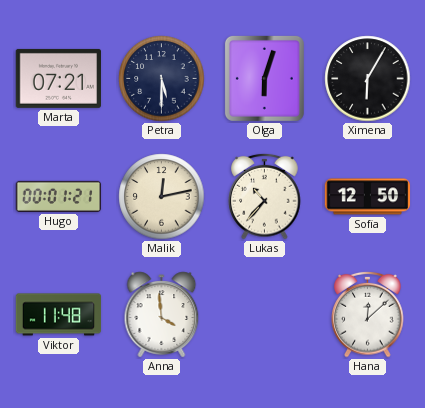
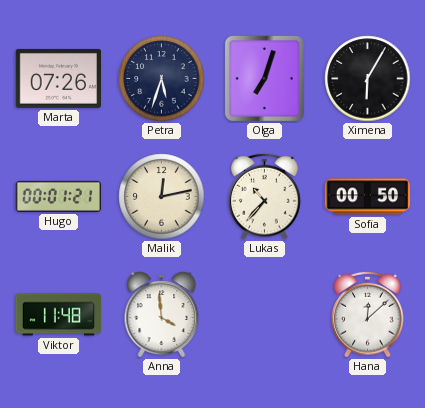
Marta: 07:21 -> 07:26
Petra: 5:30 -> 5:33
Olga: 6:03 -> 7:03
Sofia: 12:50 -> 00:50
